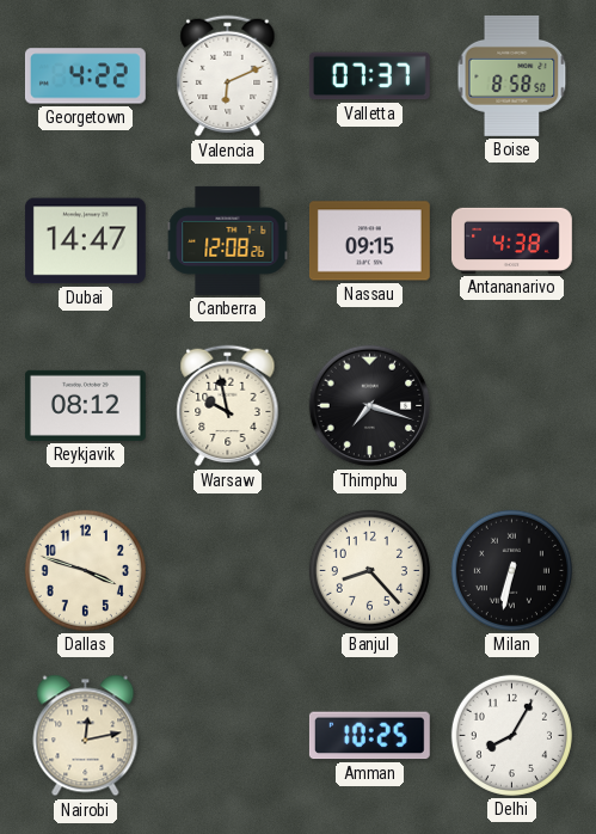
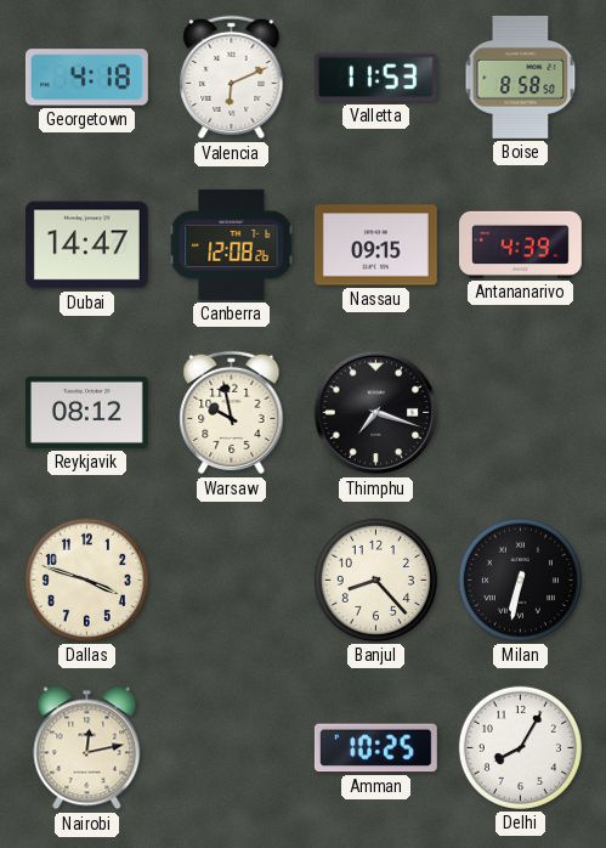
Georgetown: 4:22 -> 4:18
Valletta: 07:37 -> 11:53
Antananarivo: 4:38 -> 4:39
